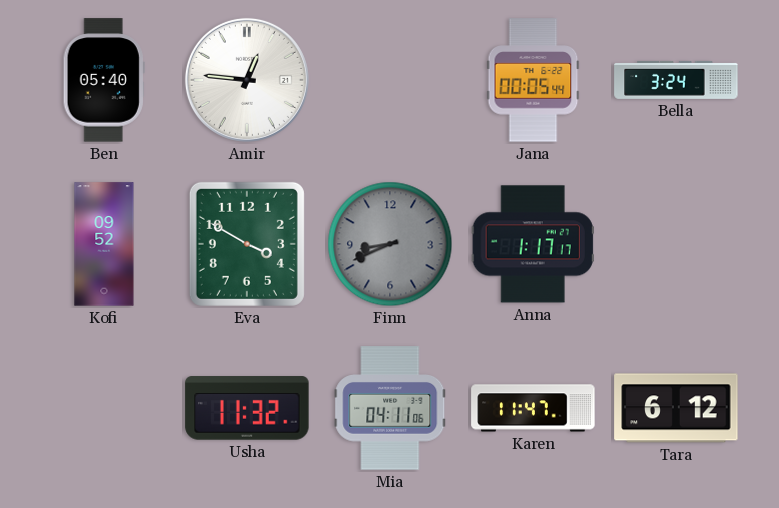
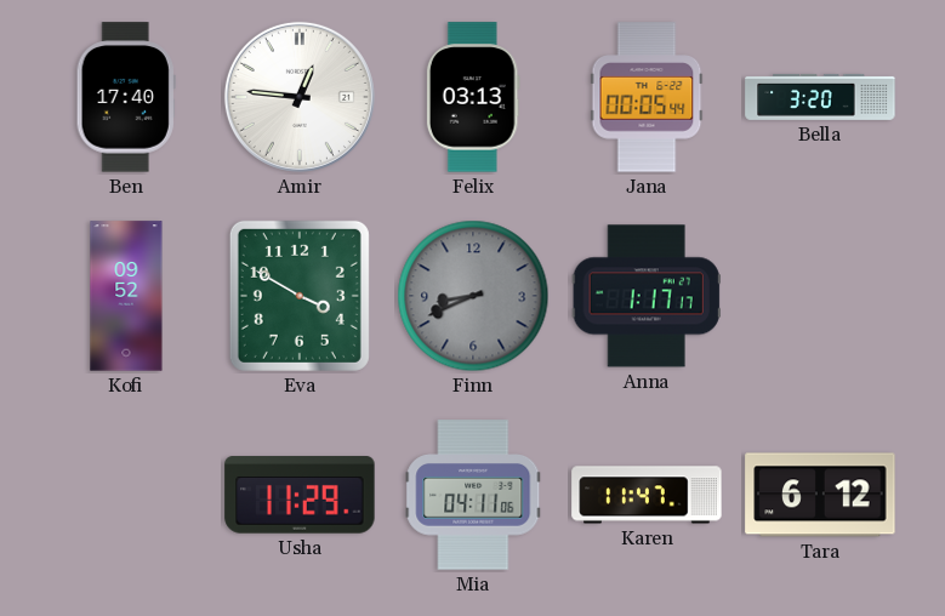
Ben: 05:40 -> 17:40
Felix: none -> 03:13
Bella: 3:24 -> 3:20
Usha: 11:32 -> 11:29
